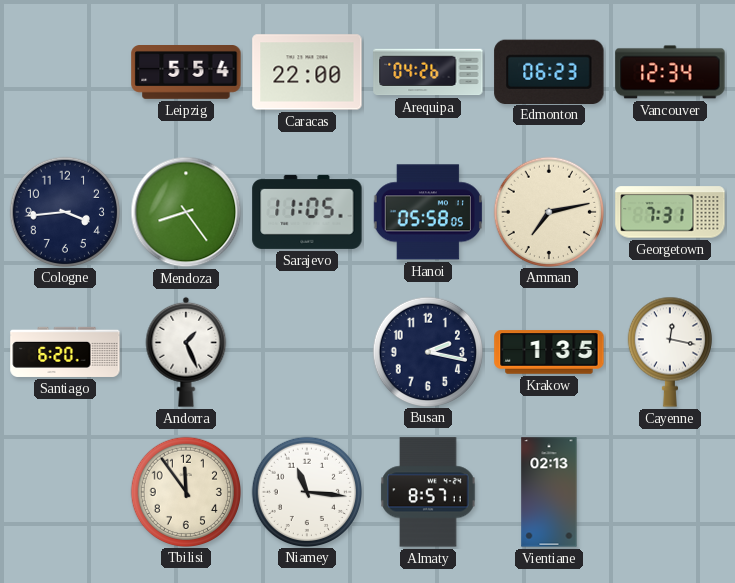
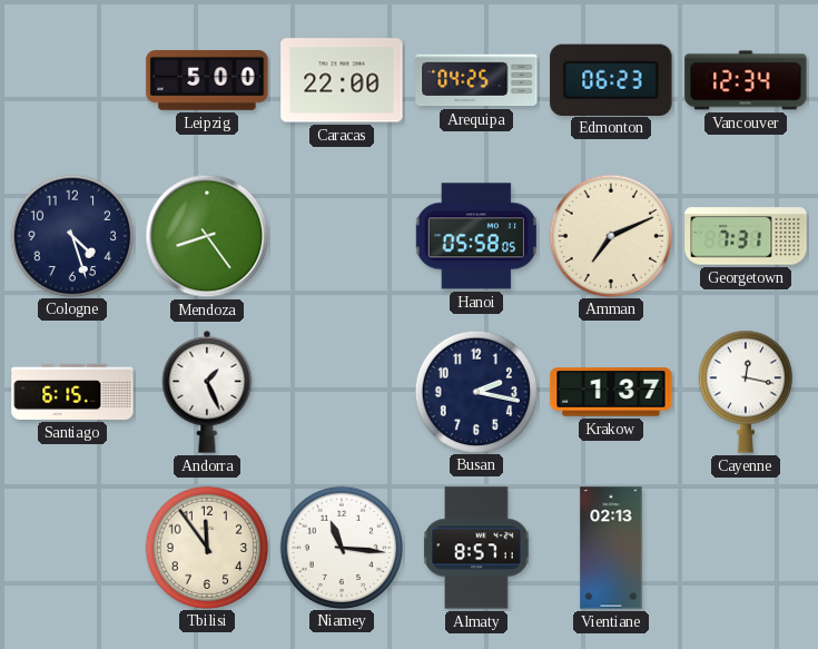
Leipzig: 5:54 -> 5:00
Arequipa: 04:26 -> 04:25
Cologne: 3:44 -> 4:27
Sarajevo: 11:05 -> none
Amman: 7:13 -> 7:11
Santiago: 6:20 -> 6:15
Krakow: 1:35 -> 1:37
